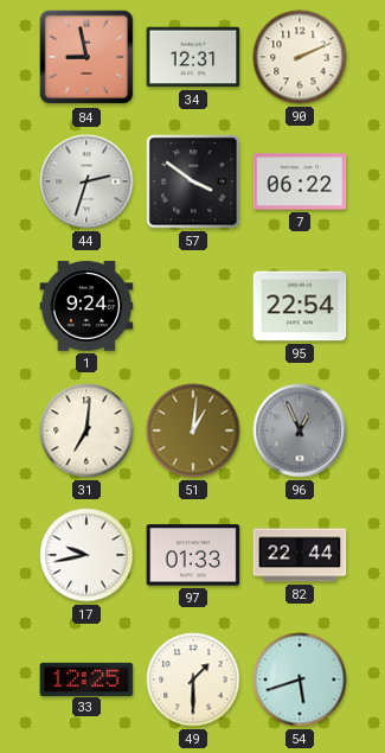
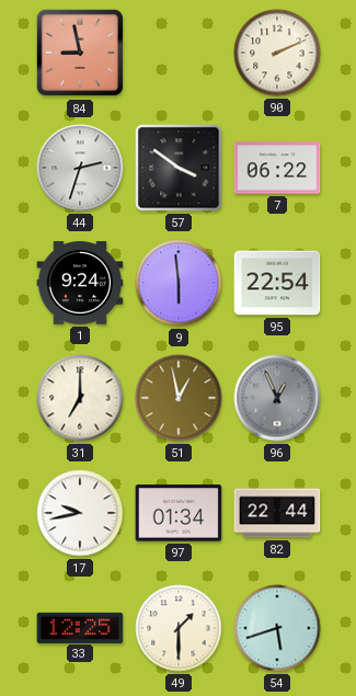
34: 12:31 -> none
9: none -> 5:59
31: 7:01 -> 7:00
51: 1:01 -> 12:58
97: 01:33 -> 01:34
